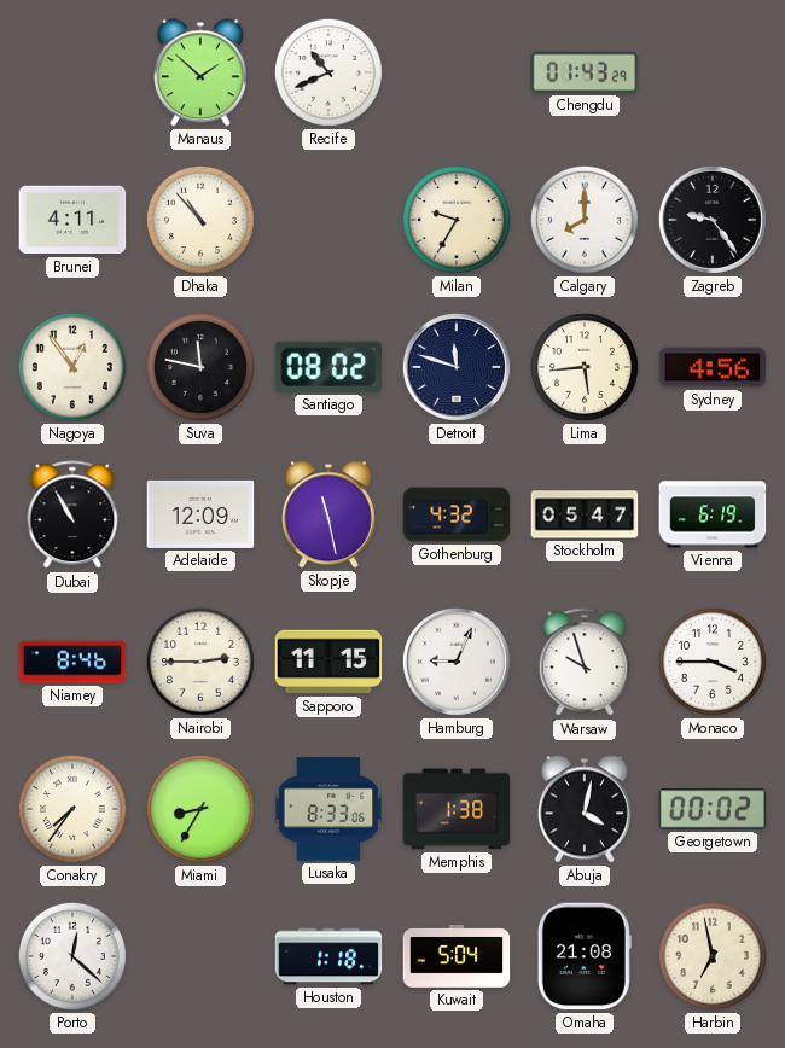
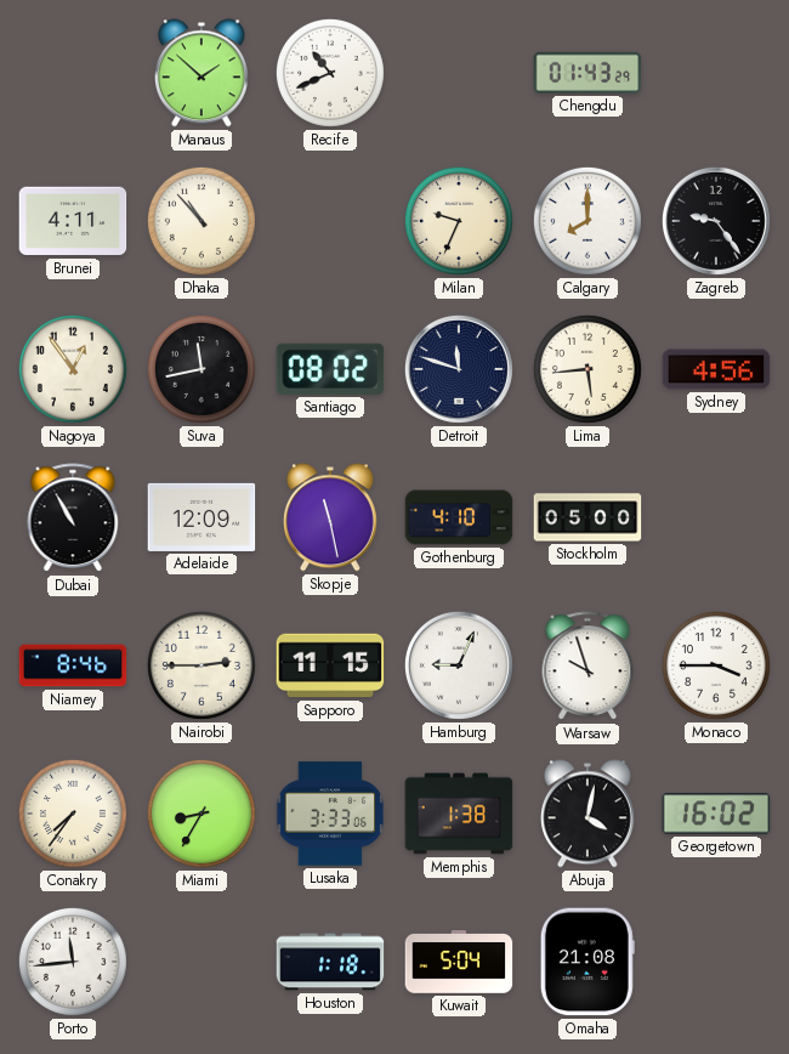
Milan: 9:35 -> 9:34
Suva: 11:47 -> 11:43
Gothenburg: 4:32 -> 4:10
Stockholm: 05:47 -> 05:00
Vienna: 6:19 -> none
Lusaka: 8:33 -> 3:33
Georgetown: 00:02 -> 16:02
Porto: 12:22 -> 11:44
Harbin: 6:58 -> none
